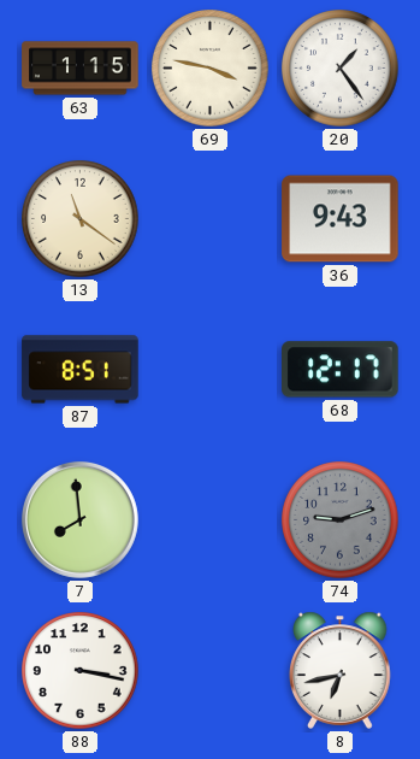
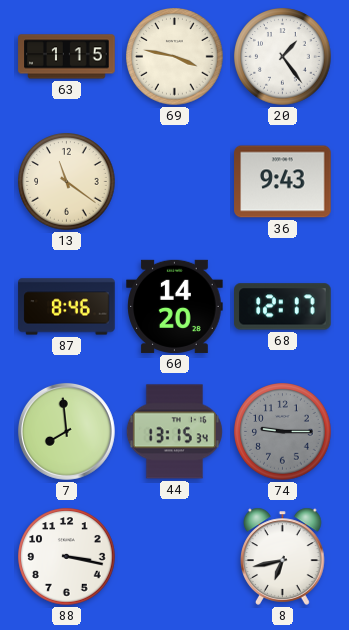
87: 8:51 -> 8:46
60: none -> 14:20
44: none -> 13:15
74: 9:12 -> 9:15
